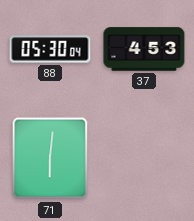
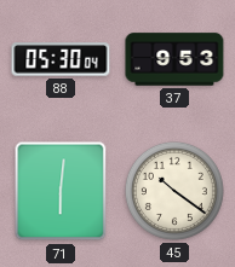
37: 4:53 -> 9:53
45: none -> 10:21
